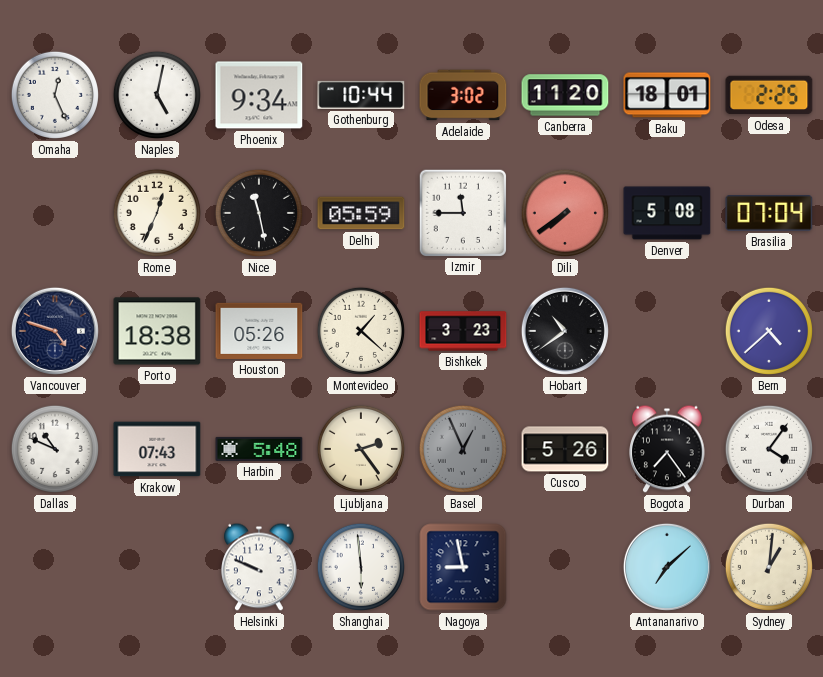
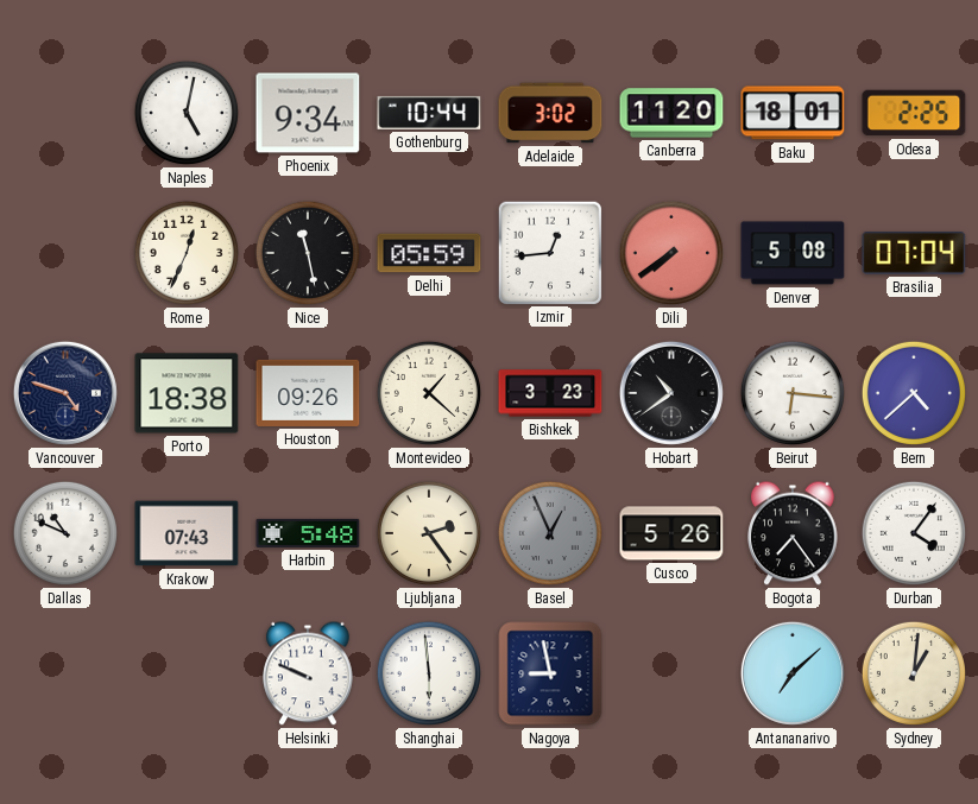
Omaha: 12:26 -> none
Izmir: 11:45 -> 12:44
Houston: 05:26 -> 09:26
Beirut: none -> 6:16
